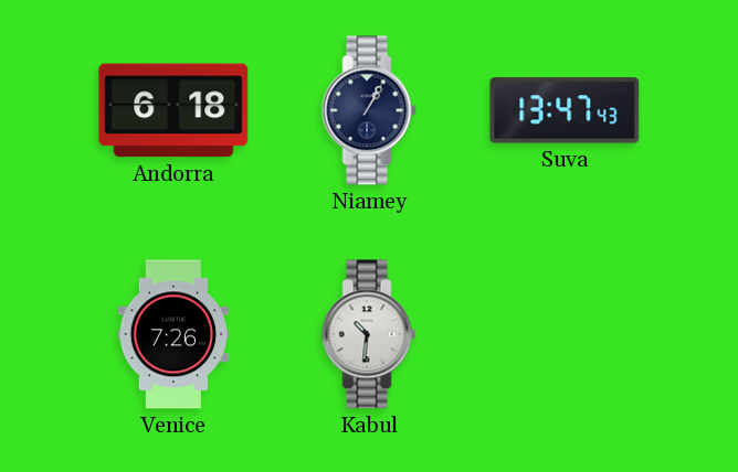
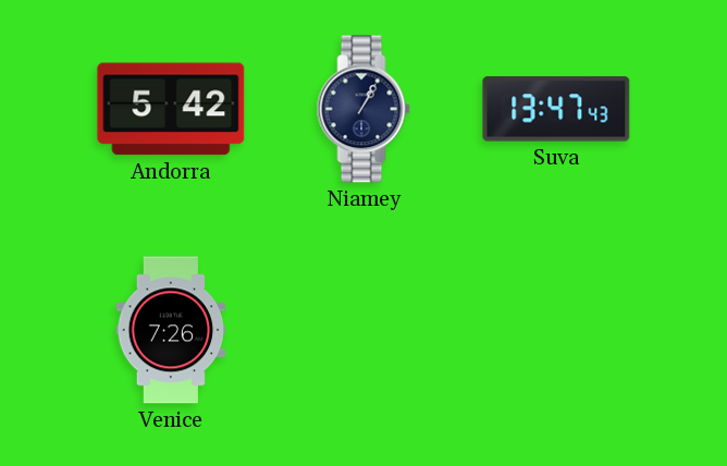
Andorra: 6:18 -> 5:42
Kabul: 10:31 -> none
